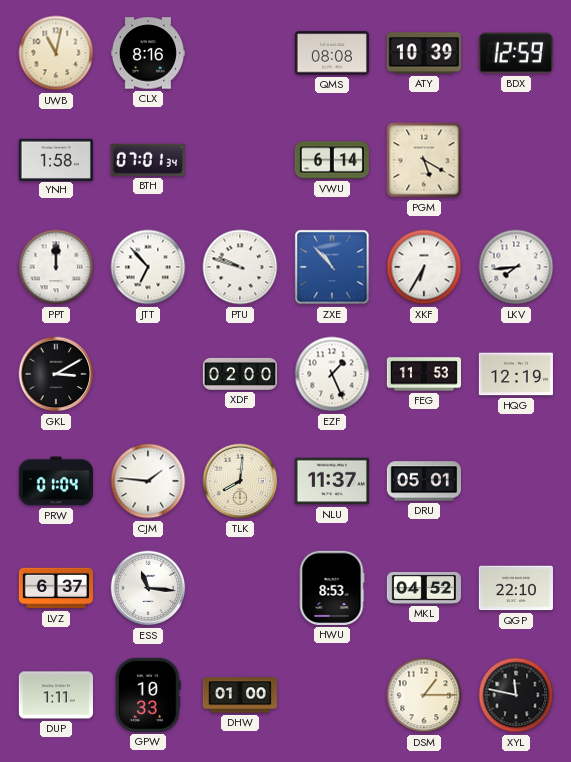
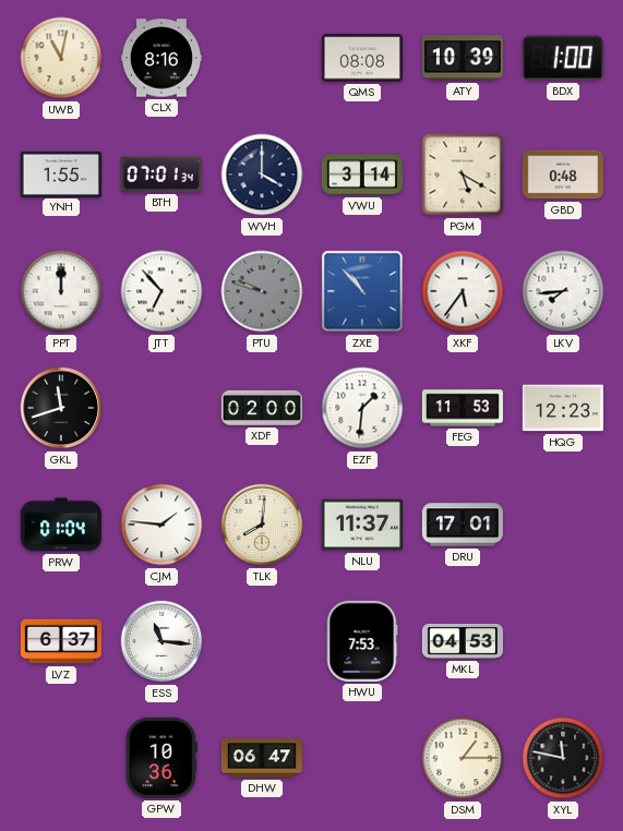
BDX: 12:59 -> 1:00
YNH: 1:58 -> 1:55
WVH: none -> 4:00
VWU: 6:14 -> 3:14
GBD: none -> 0:48
PTU dial: white -> grey
XKF: 6:35 -> 5:36
GKL: 3:10 -> 11:42
EZF: 1:26 -> 1:31
HQG: 12:19 -> 12:23
DRU: 05:01 -> 17:01
HWU: 8:53 -> 7:53
MKL: 04:52 -> 04:53
QGP: 22:10 -> none
DUP: 1:11 -> none
GPW: 10:33 -> 10:36
DHW: 01:00 -> 06:47
